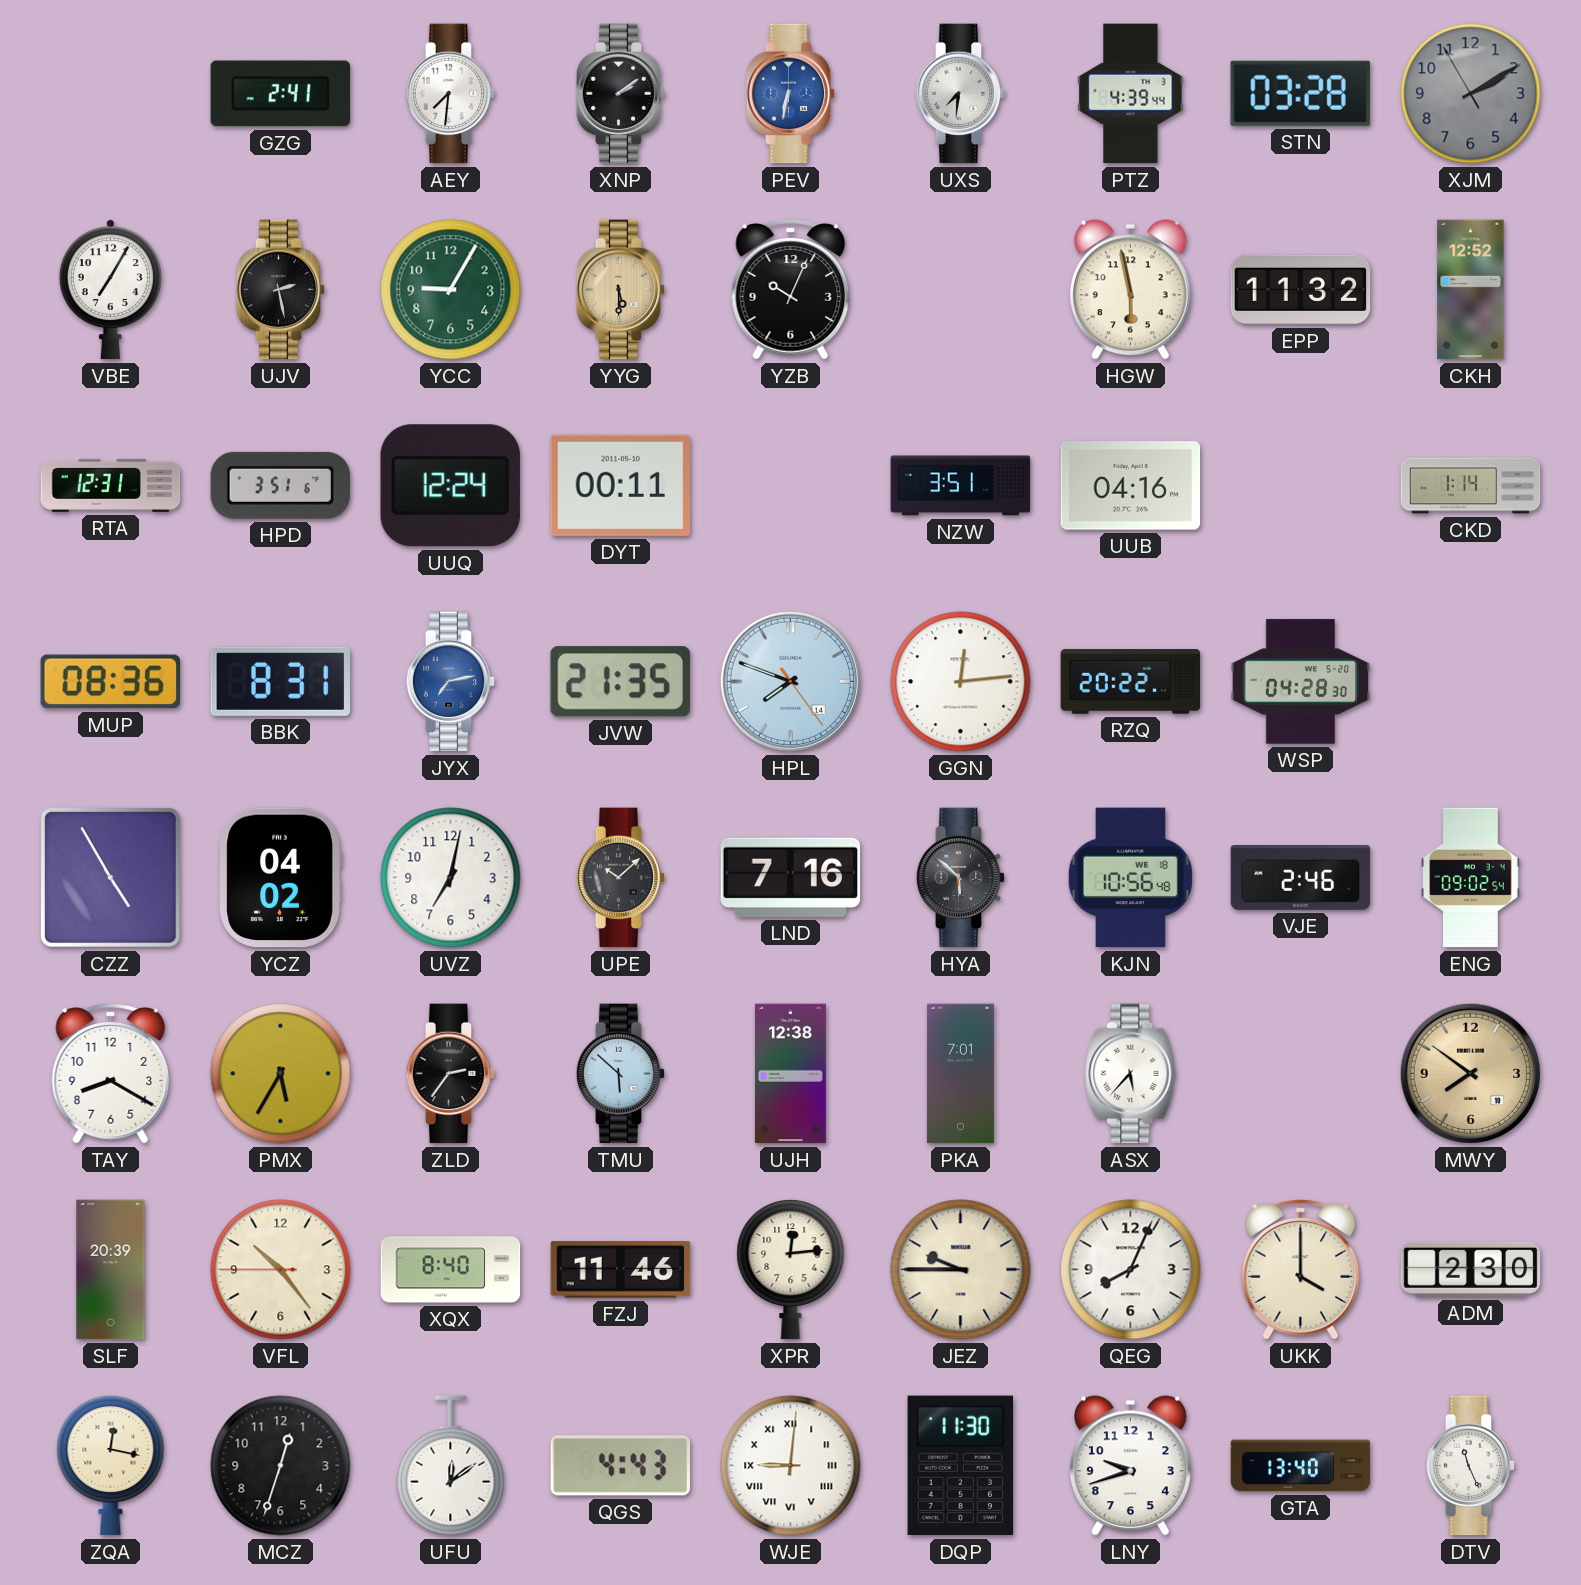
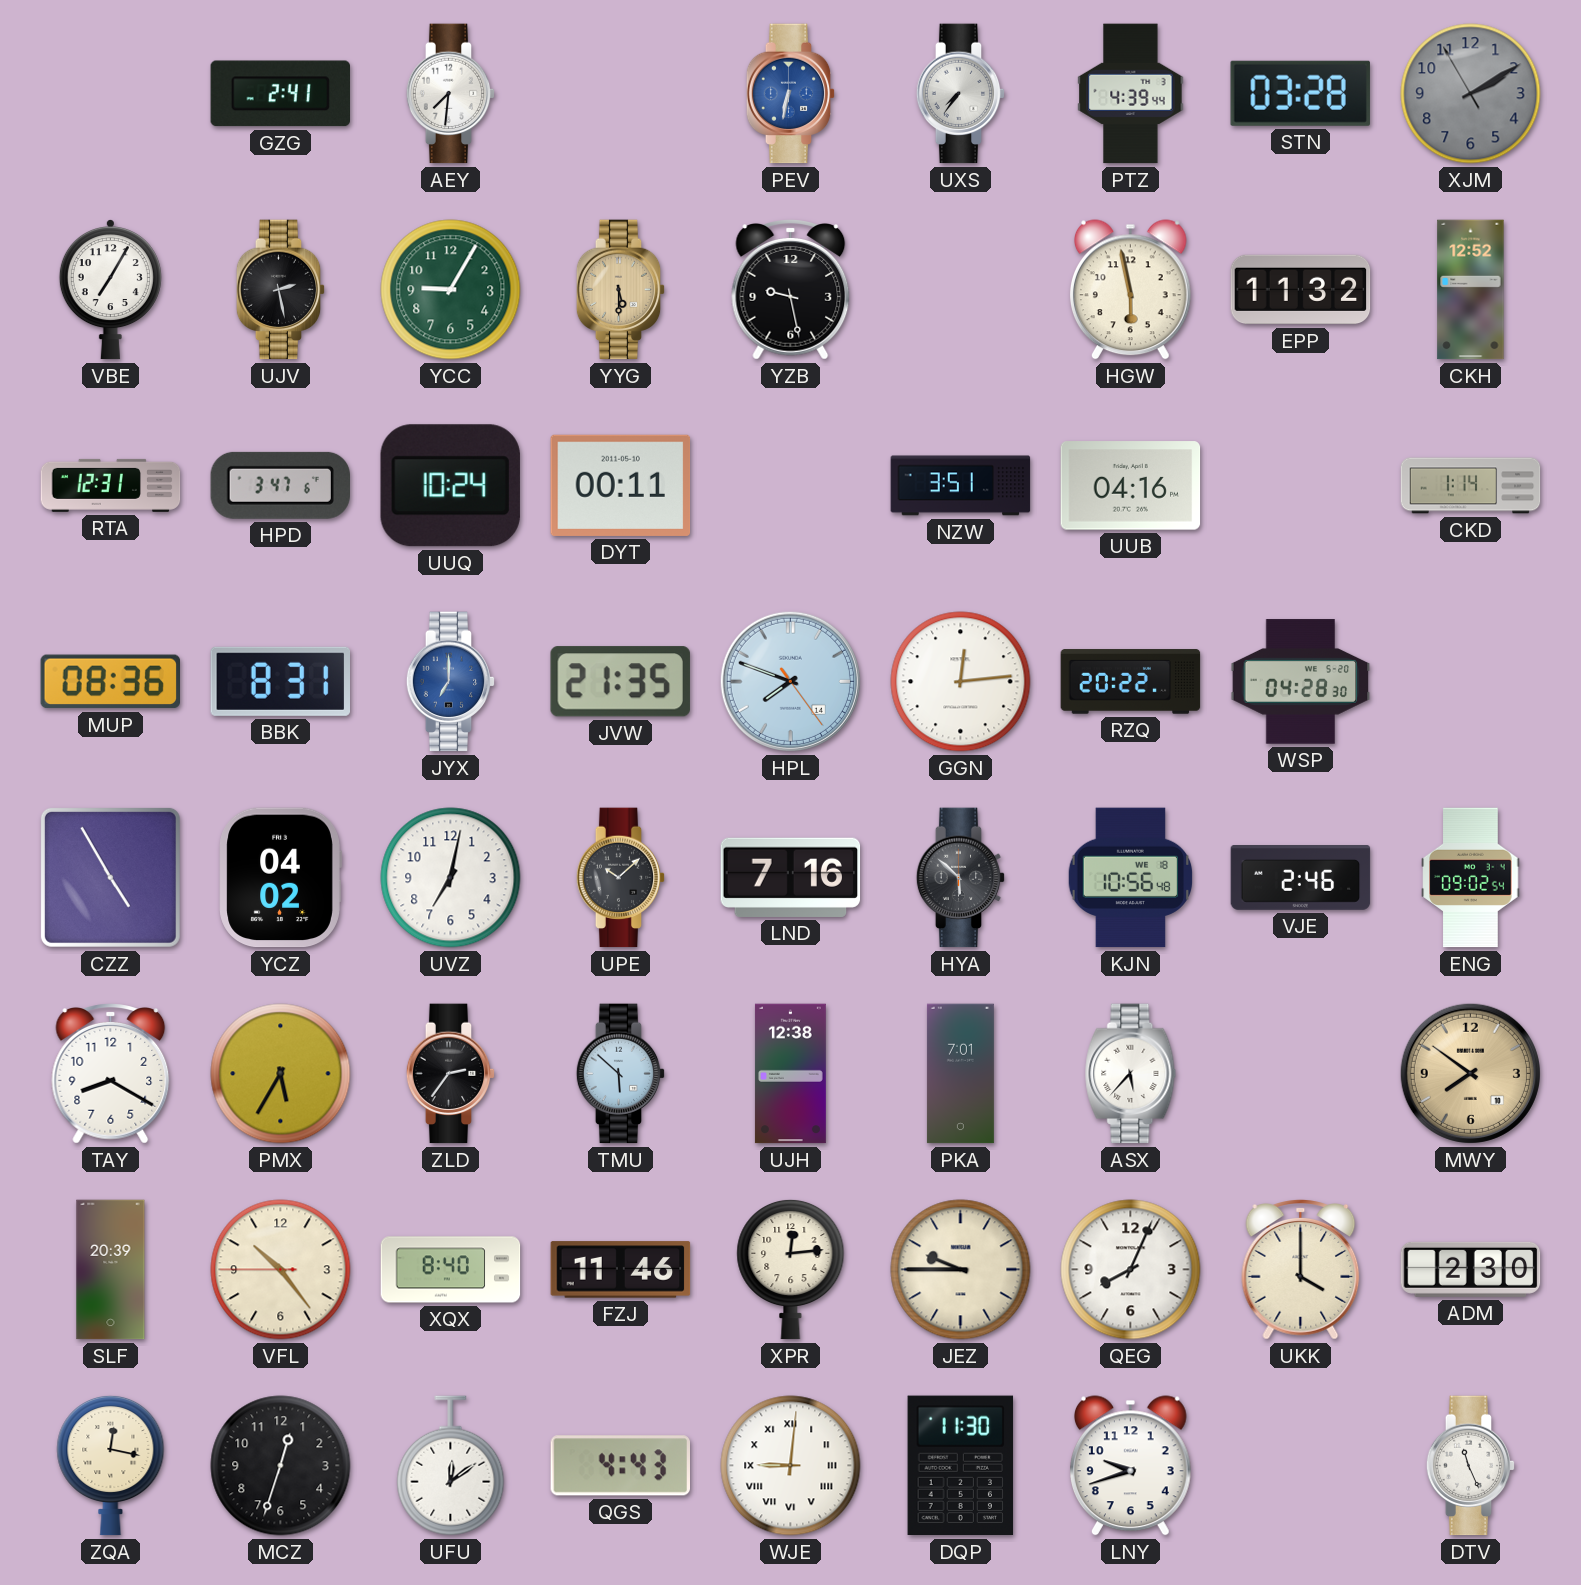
XNP: 2:09 -> none
UXS: 7:31 -> 7:36
YZB: 10:04 -> 9:28
HPD: 3:51 -> 3:47
UUQ: 12:24 -> 10:24
JYX: 7:13 -> 7:00
GTA: 13:40 -> none
